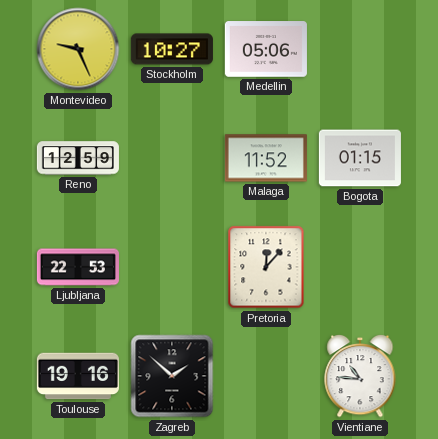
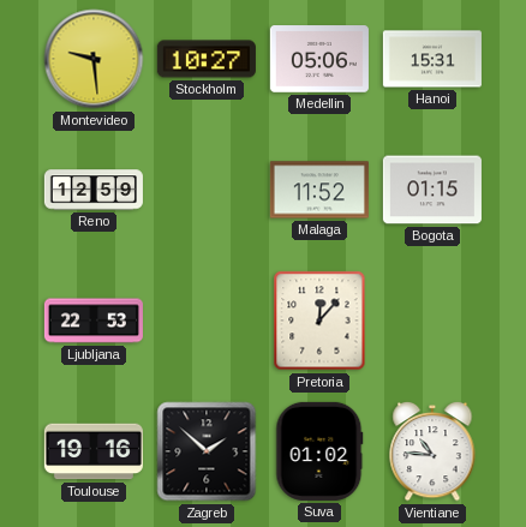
Montevideo: 9:26 -> 9:29
Hanoi: none -> 15:31
Suva: none -> 01:02
